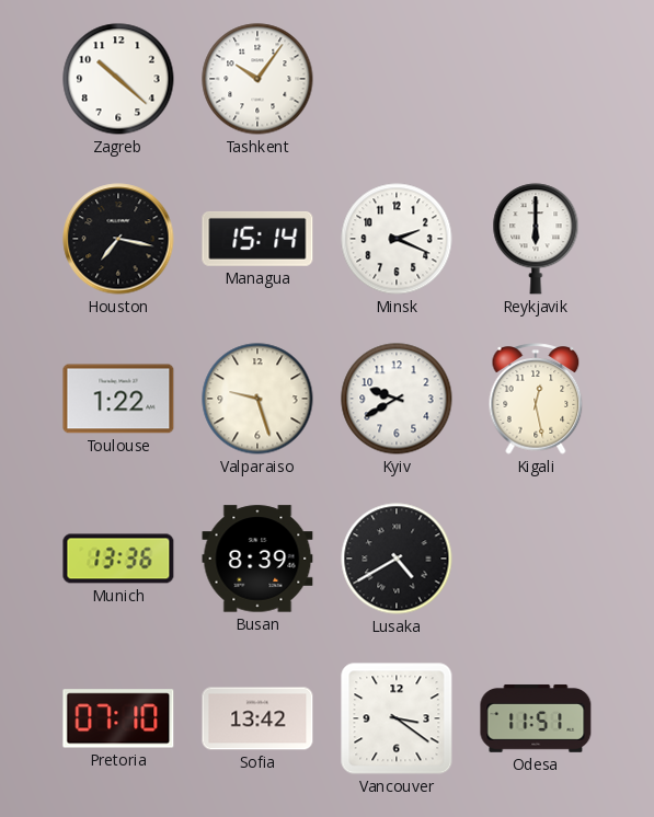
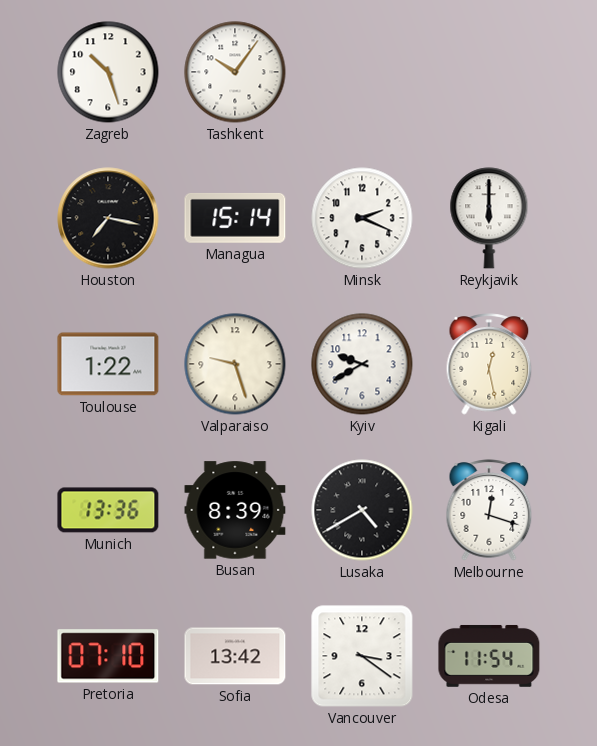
Zagreb: 10:22 -> 10:27
Melbourne: none -> 12:18
Odesa: 11:51 -> 11:54
